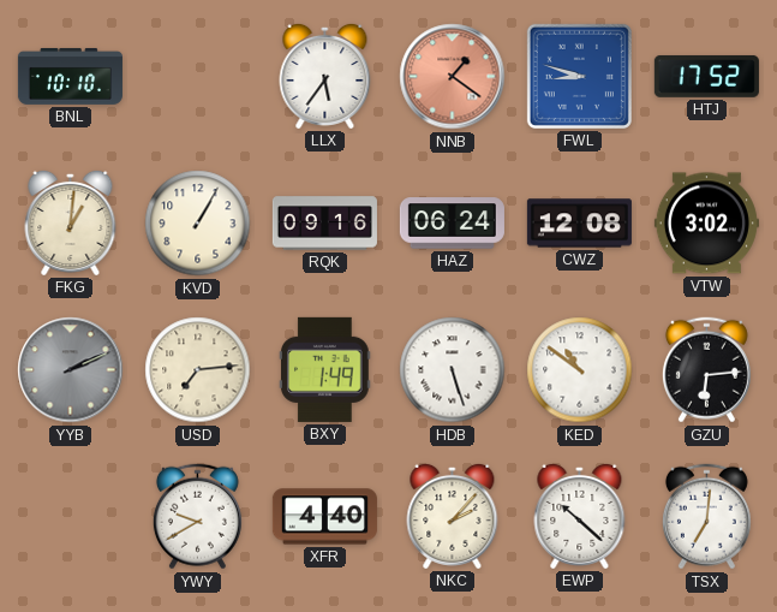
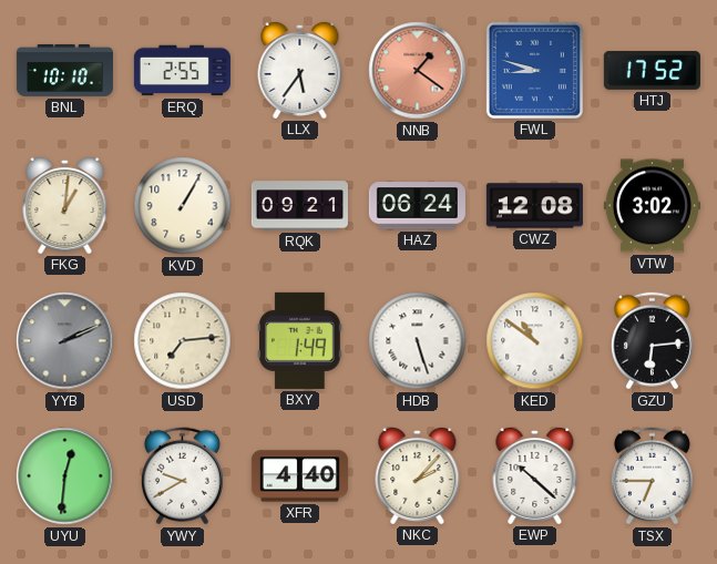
ERQ: none -> 2:55
RQK: 09:16 -> 09:21
UYU: none -> 12:31
TSX: 7:01 -> 6:45
